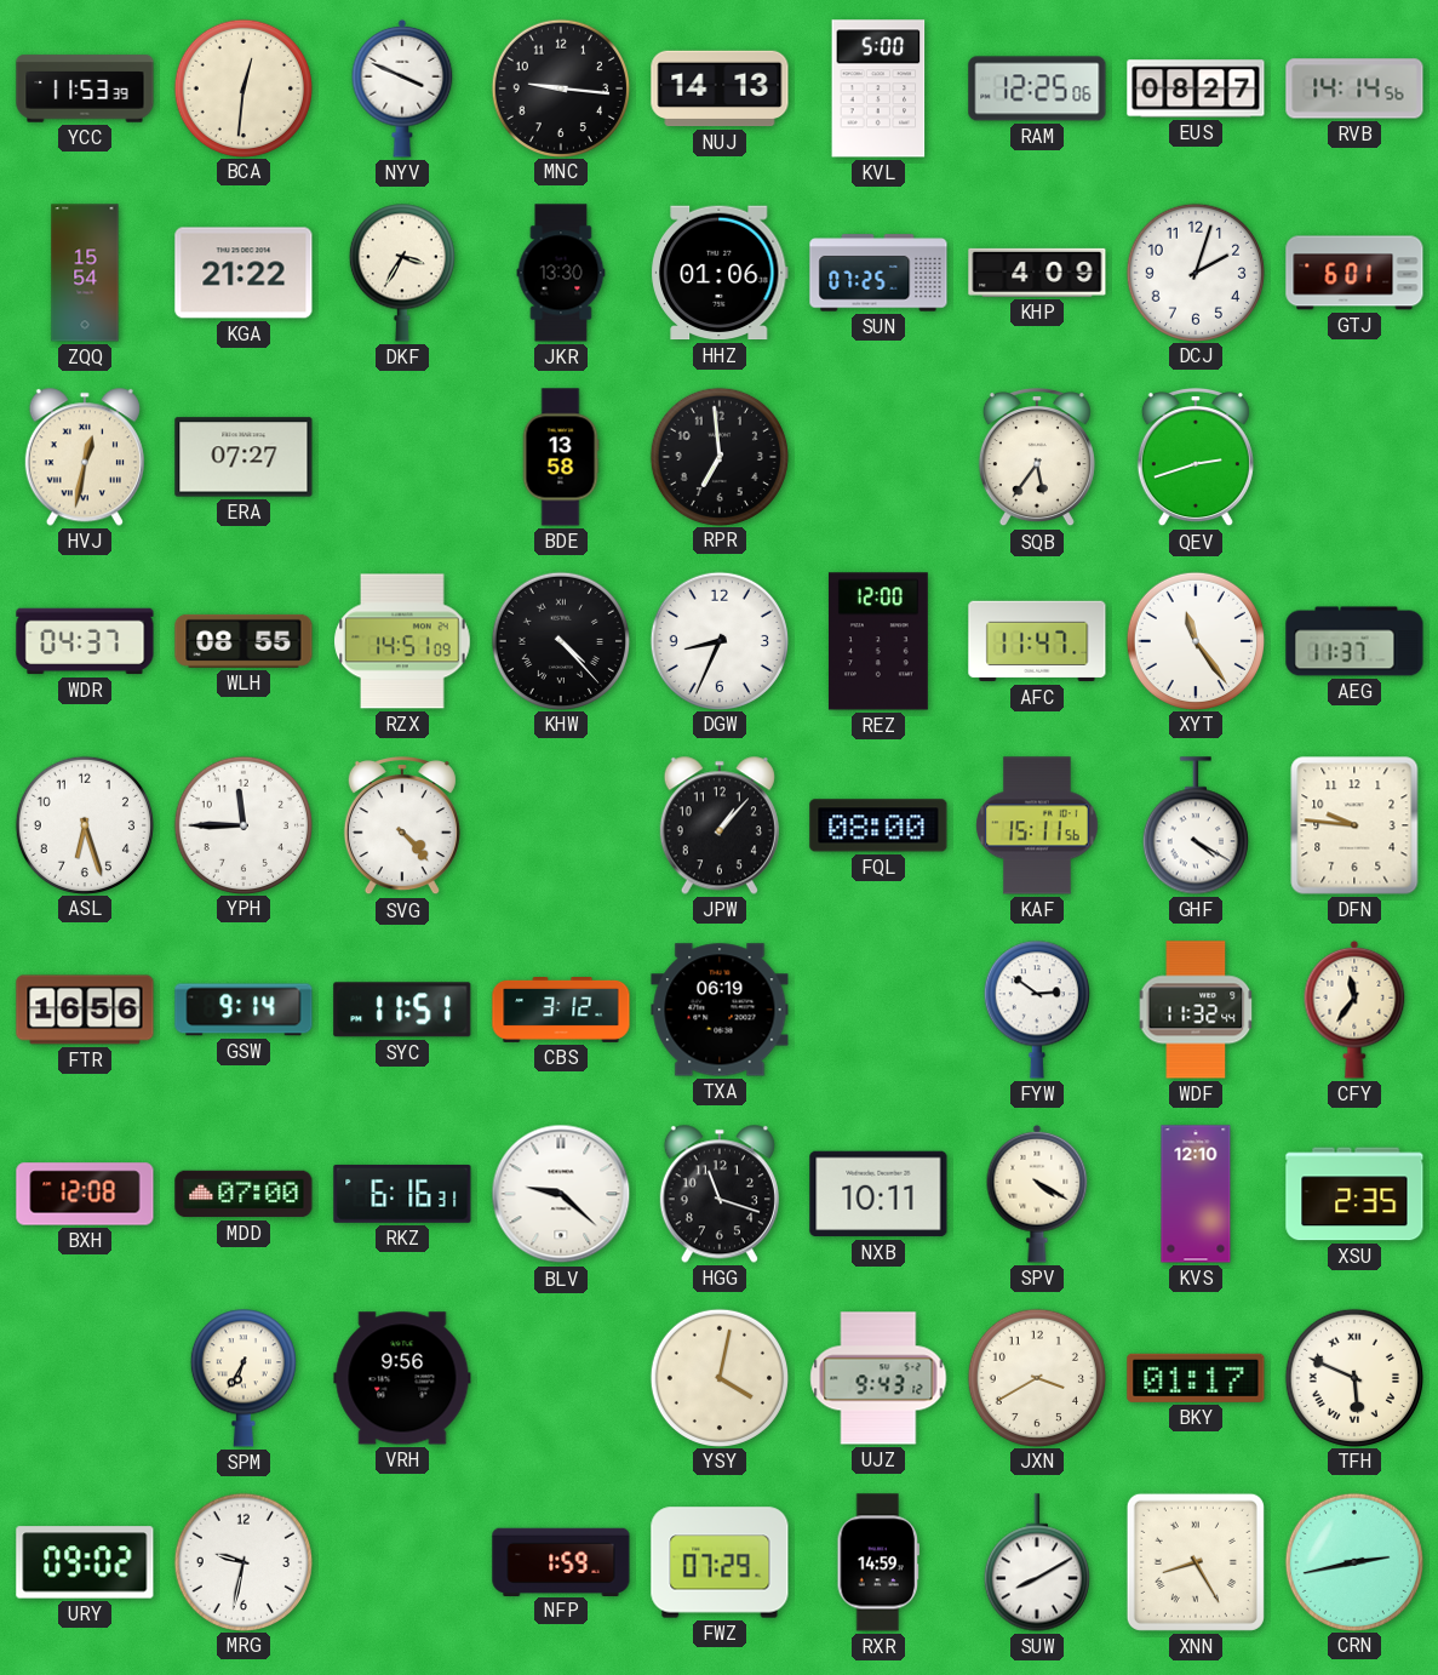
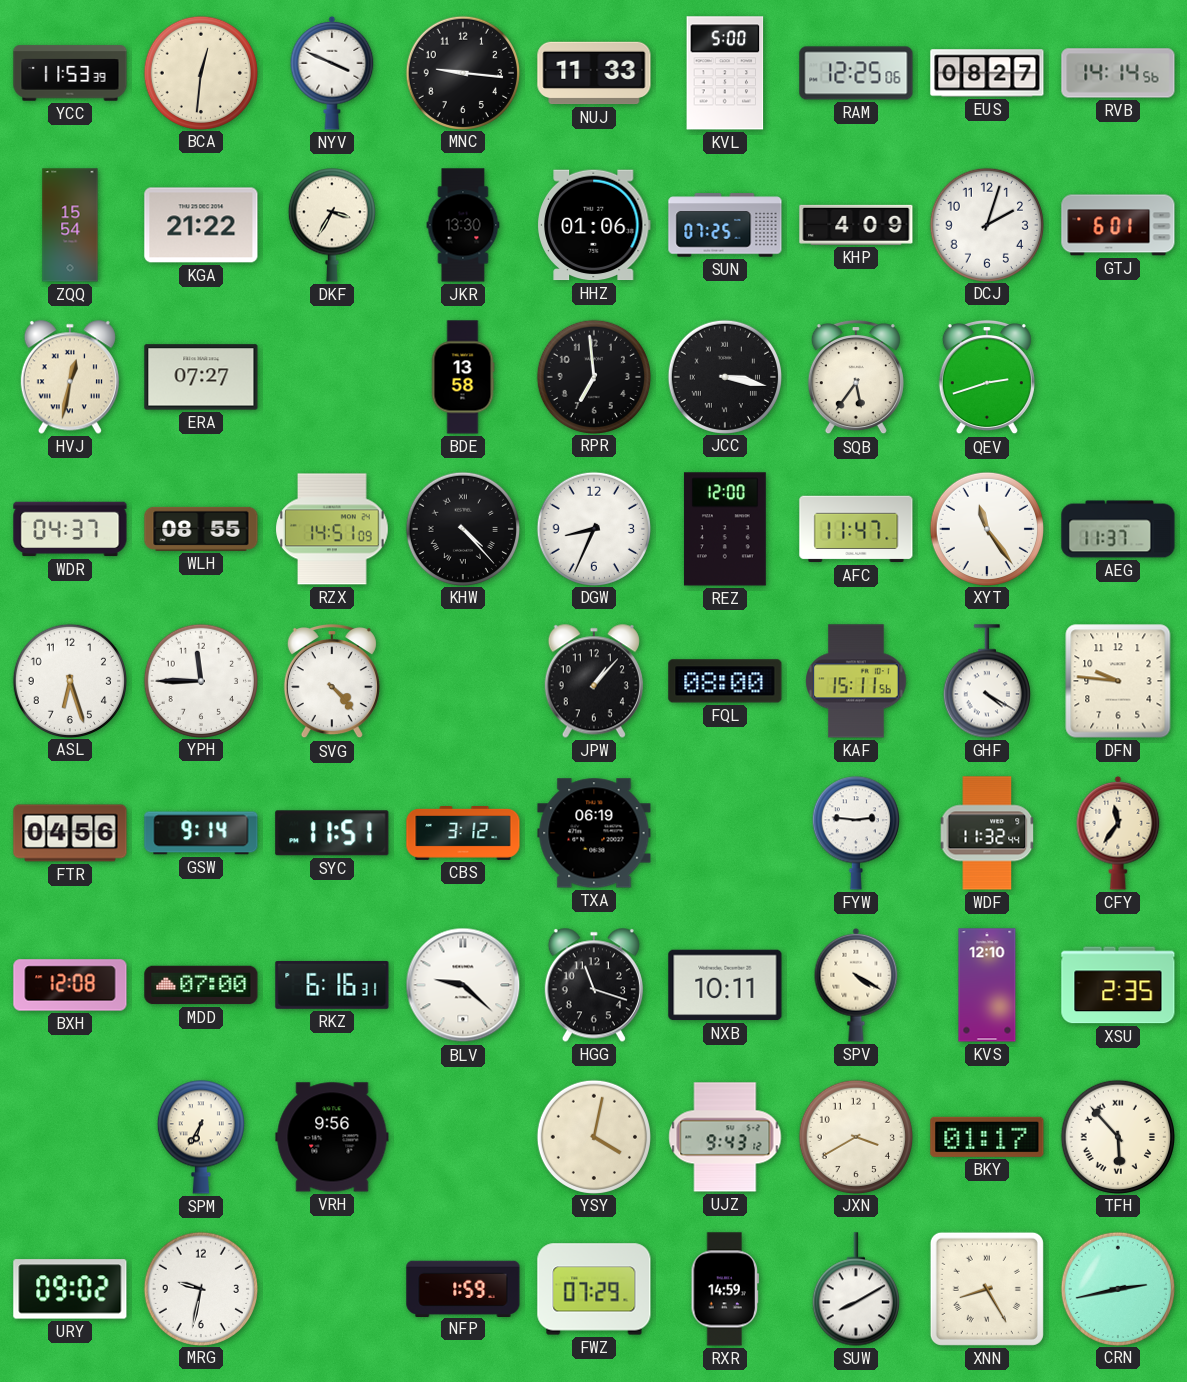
NUJ: 14:13 -> 11:33
JCC: none -> 3:17
FTR: 16:56 -> 04:56
FYW: 2:51 -> 2:46
TFH: 5:49 -> 5:53
